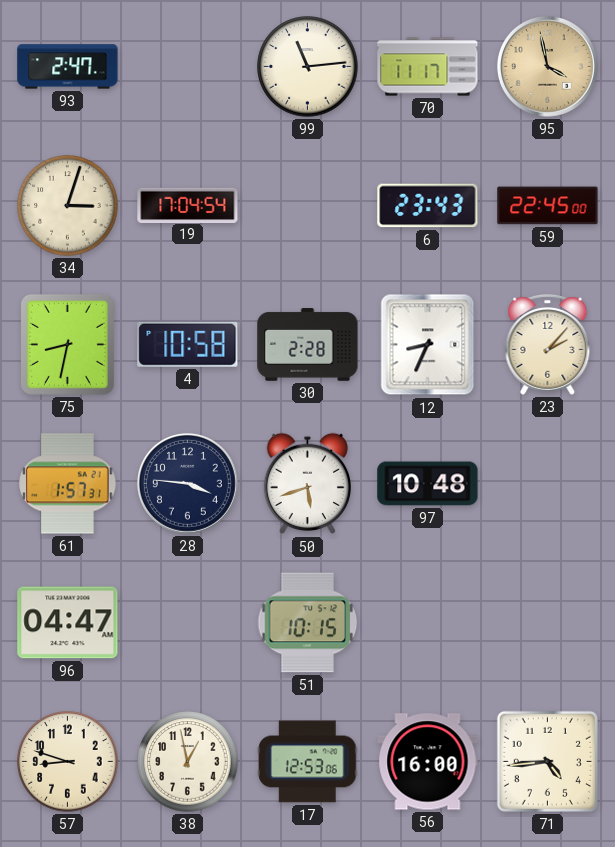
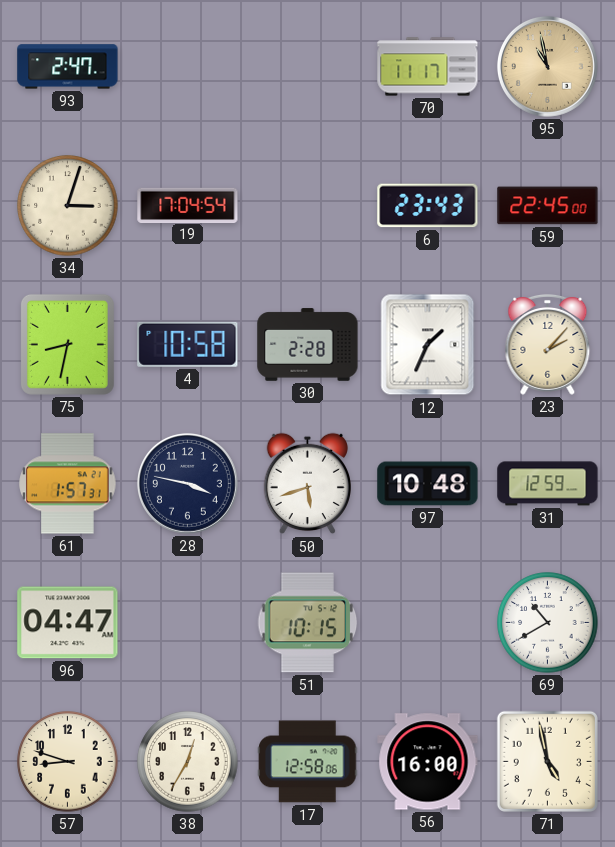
99: 11:14 -> none
95: 3:58 -> 10:58
12: 8:34 -> 1:34
28: 3:46 -> 3:47
31: none -> 12:59
69: none -> 10:40
38: 12:58 -> 12:35
17: 12:53 -> 12:58
71: 4:44 -> 4:58
